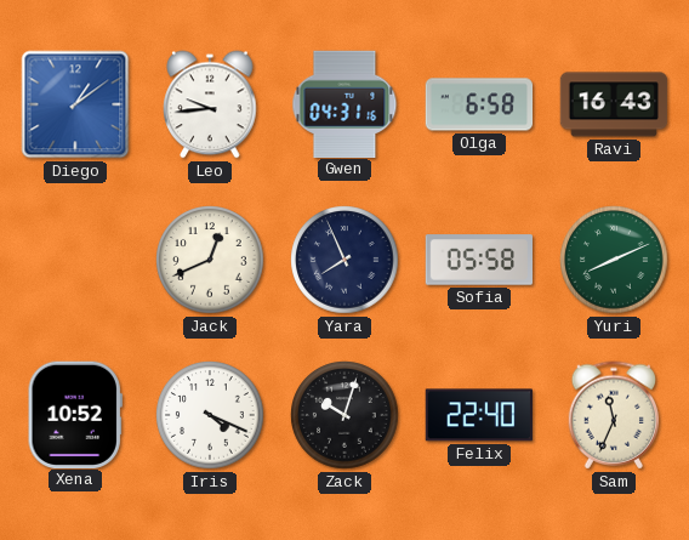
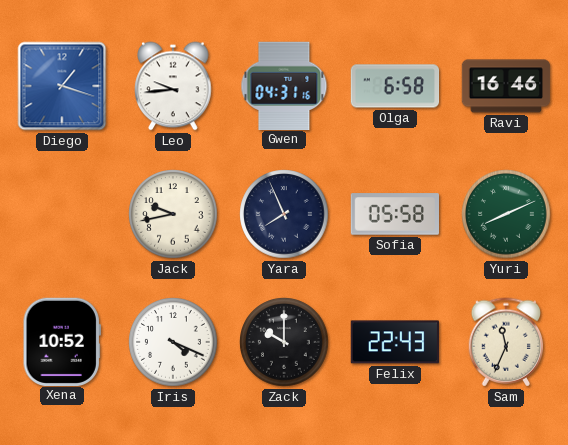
Diego: 1:09 -> 1:18
Ravi: 16:43 -> 16:46
Jack: 12:41 -> 9:43
Zack: 10:03 -> 10:00
Felix: 22:40 -> 22:43
